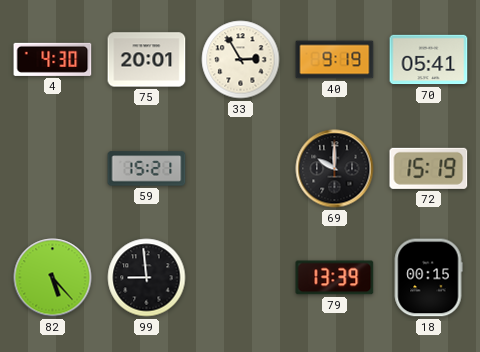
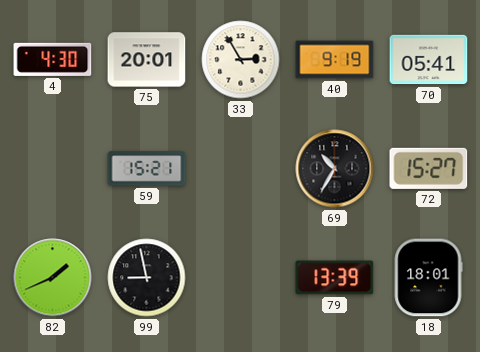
69: 10:00 -> 10:35
72: 15:19 -> 15:27
82: 5:23 -> 1:41
99: 8:59 -> 8:58
18: 00:15 -> 18:01
